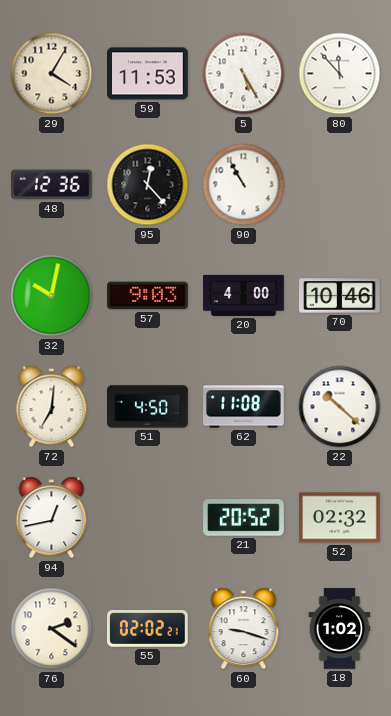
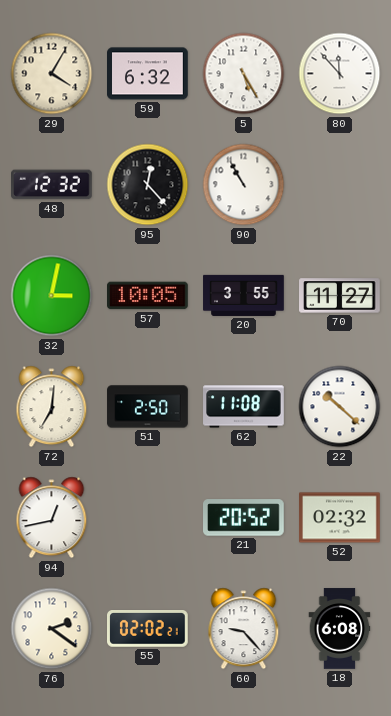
59: 11:53 -> 6:32
48: 12:36 -> 12:32
32: 10:02 -> 3:02
57: 9:03 -> 10:05
20: 4:00 -> 3:55
70: 10:46 -> 11:27
51: 4:50 -> 2:50
60: 9:18 -> 9:23
18: 1:02 -> 6:08
